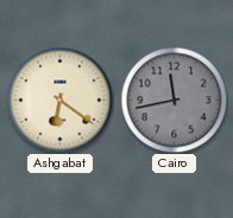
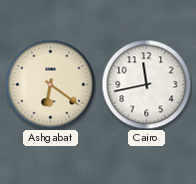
Cairo dial: grey -> white
